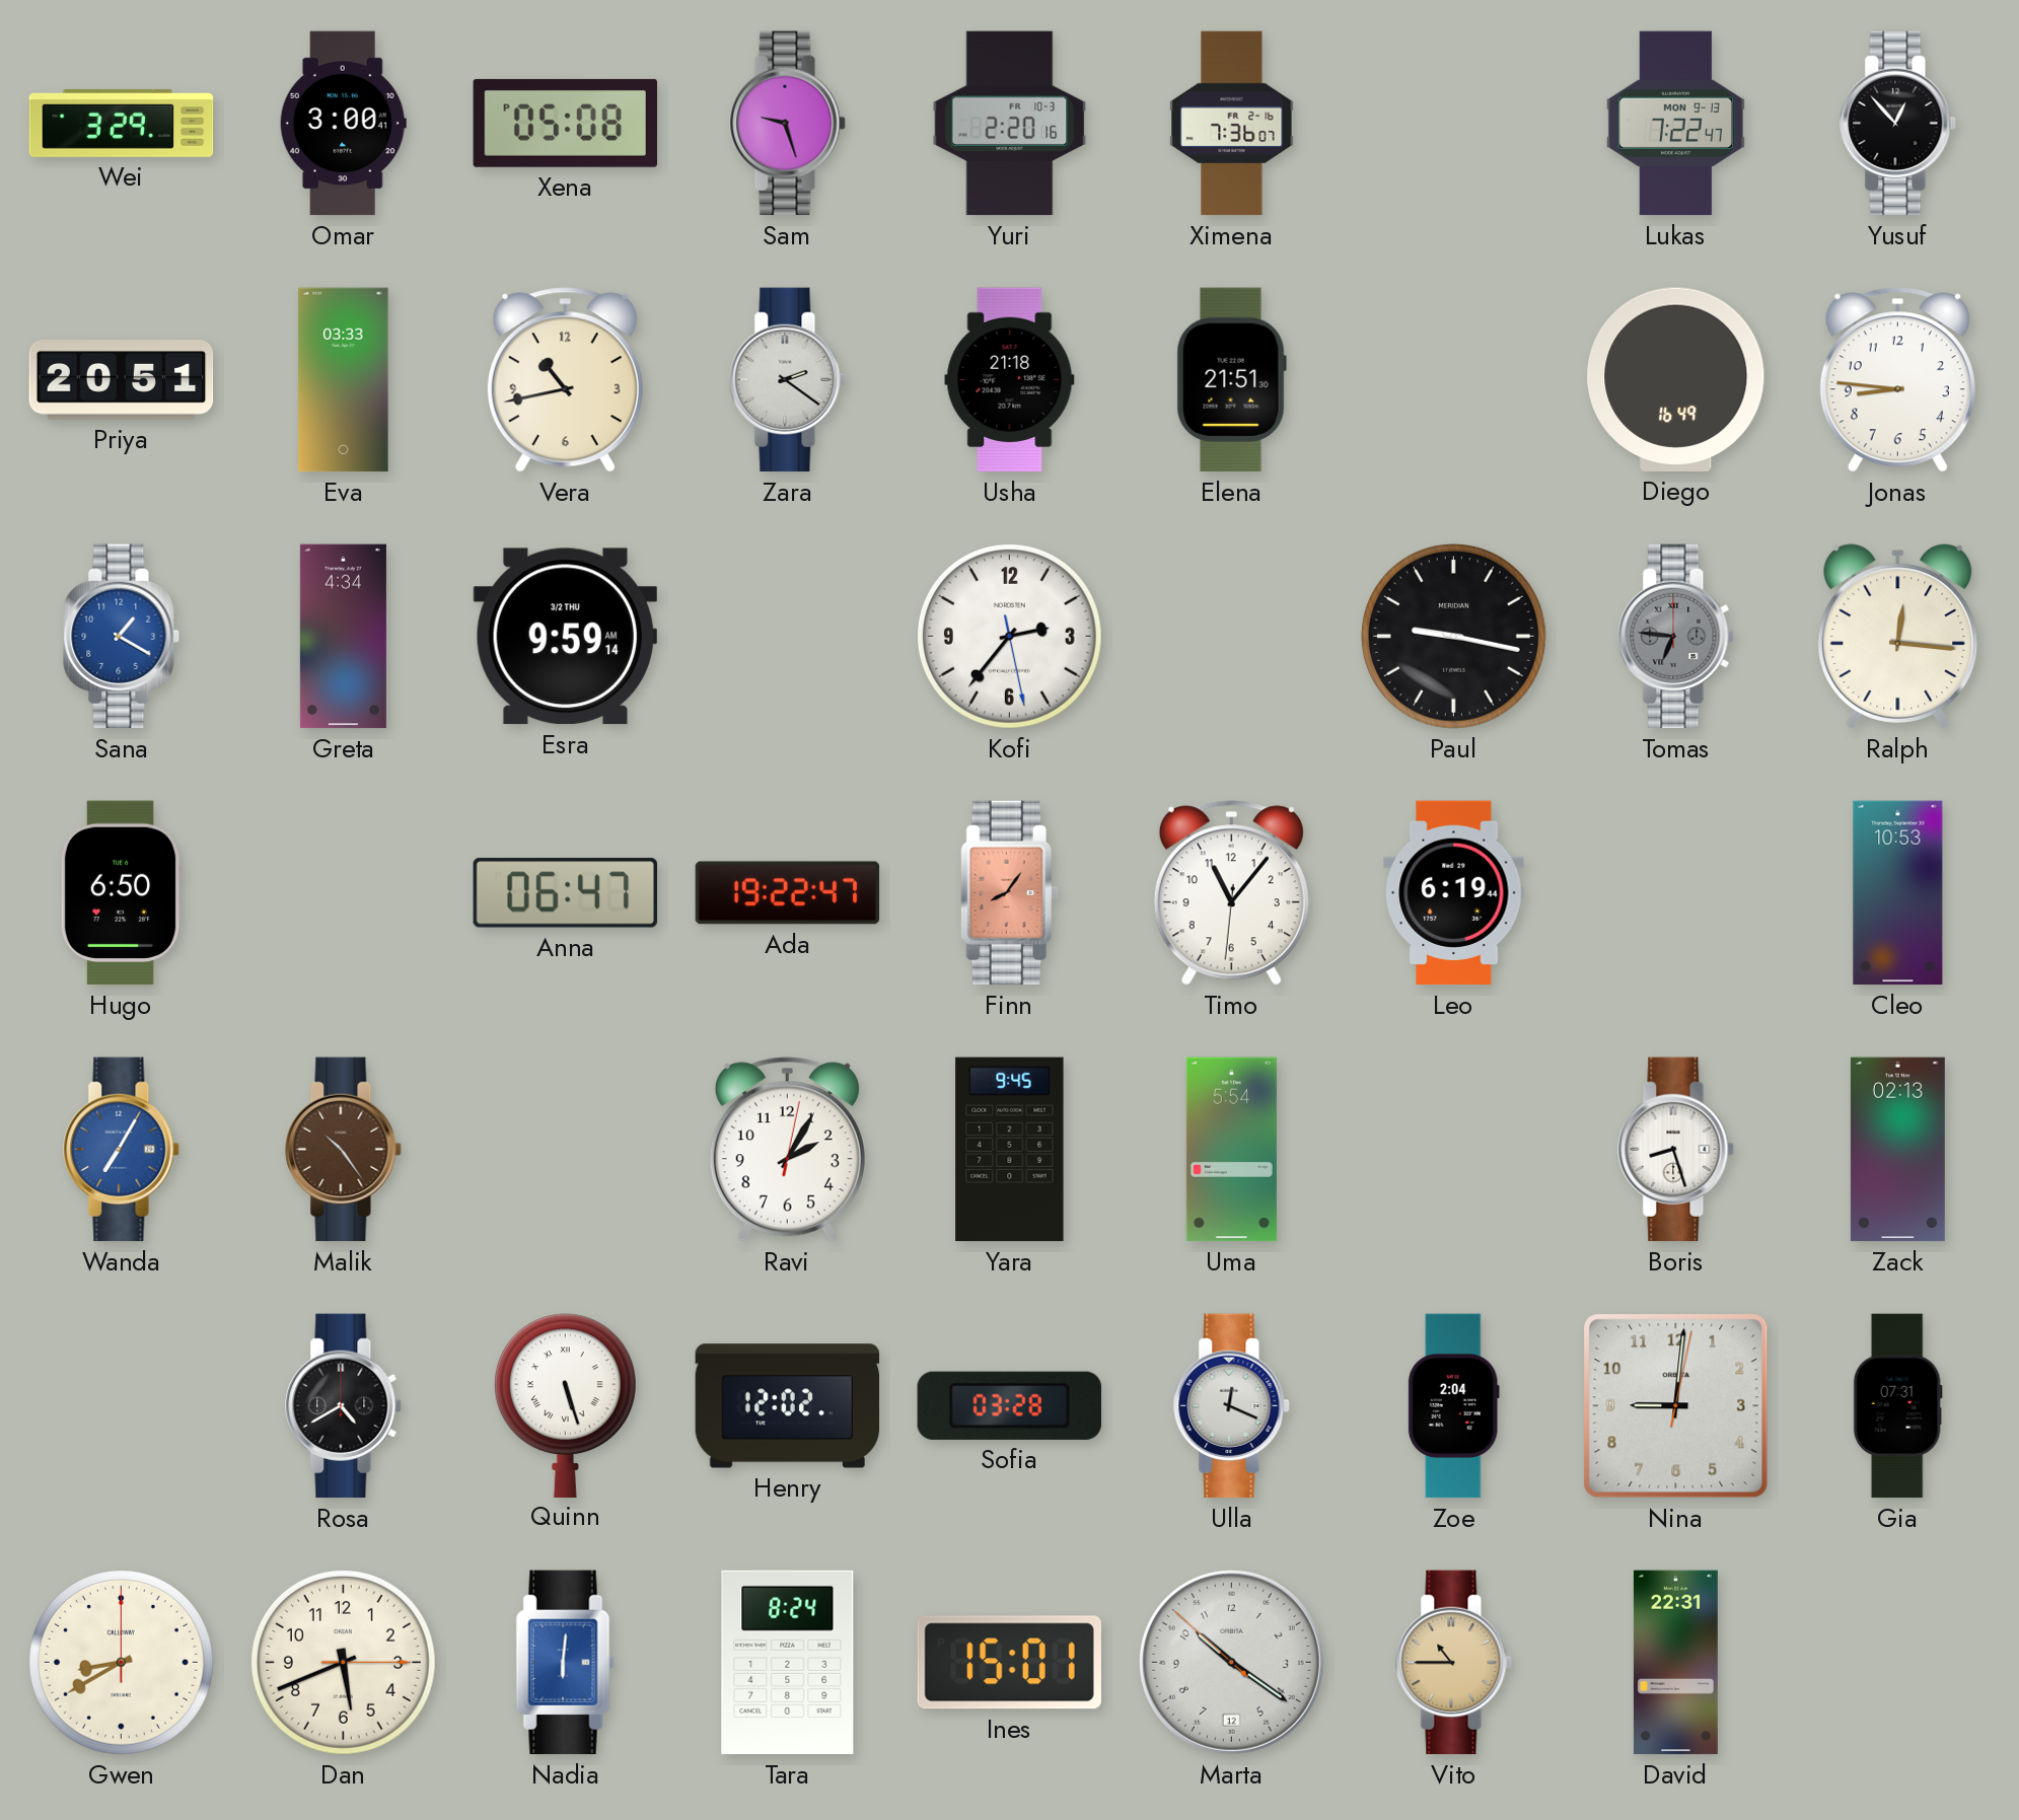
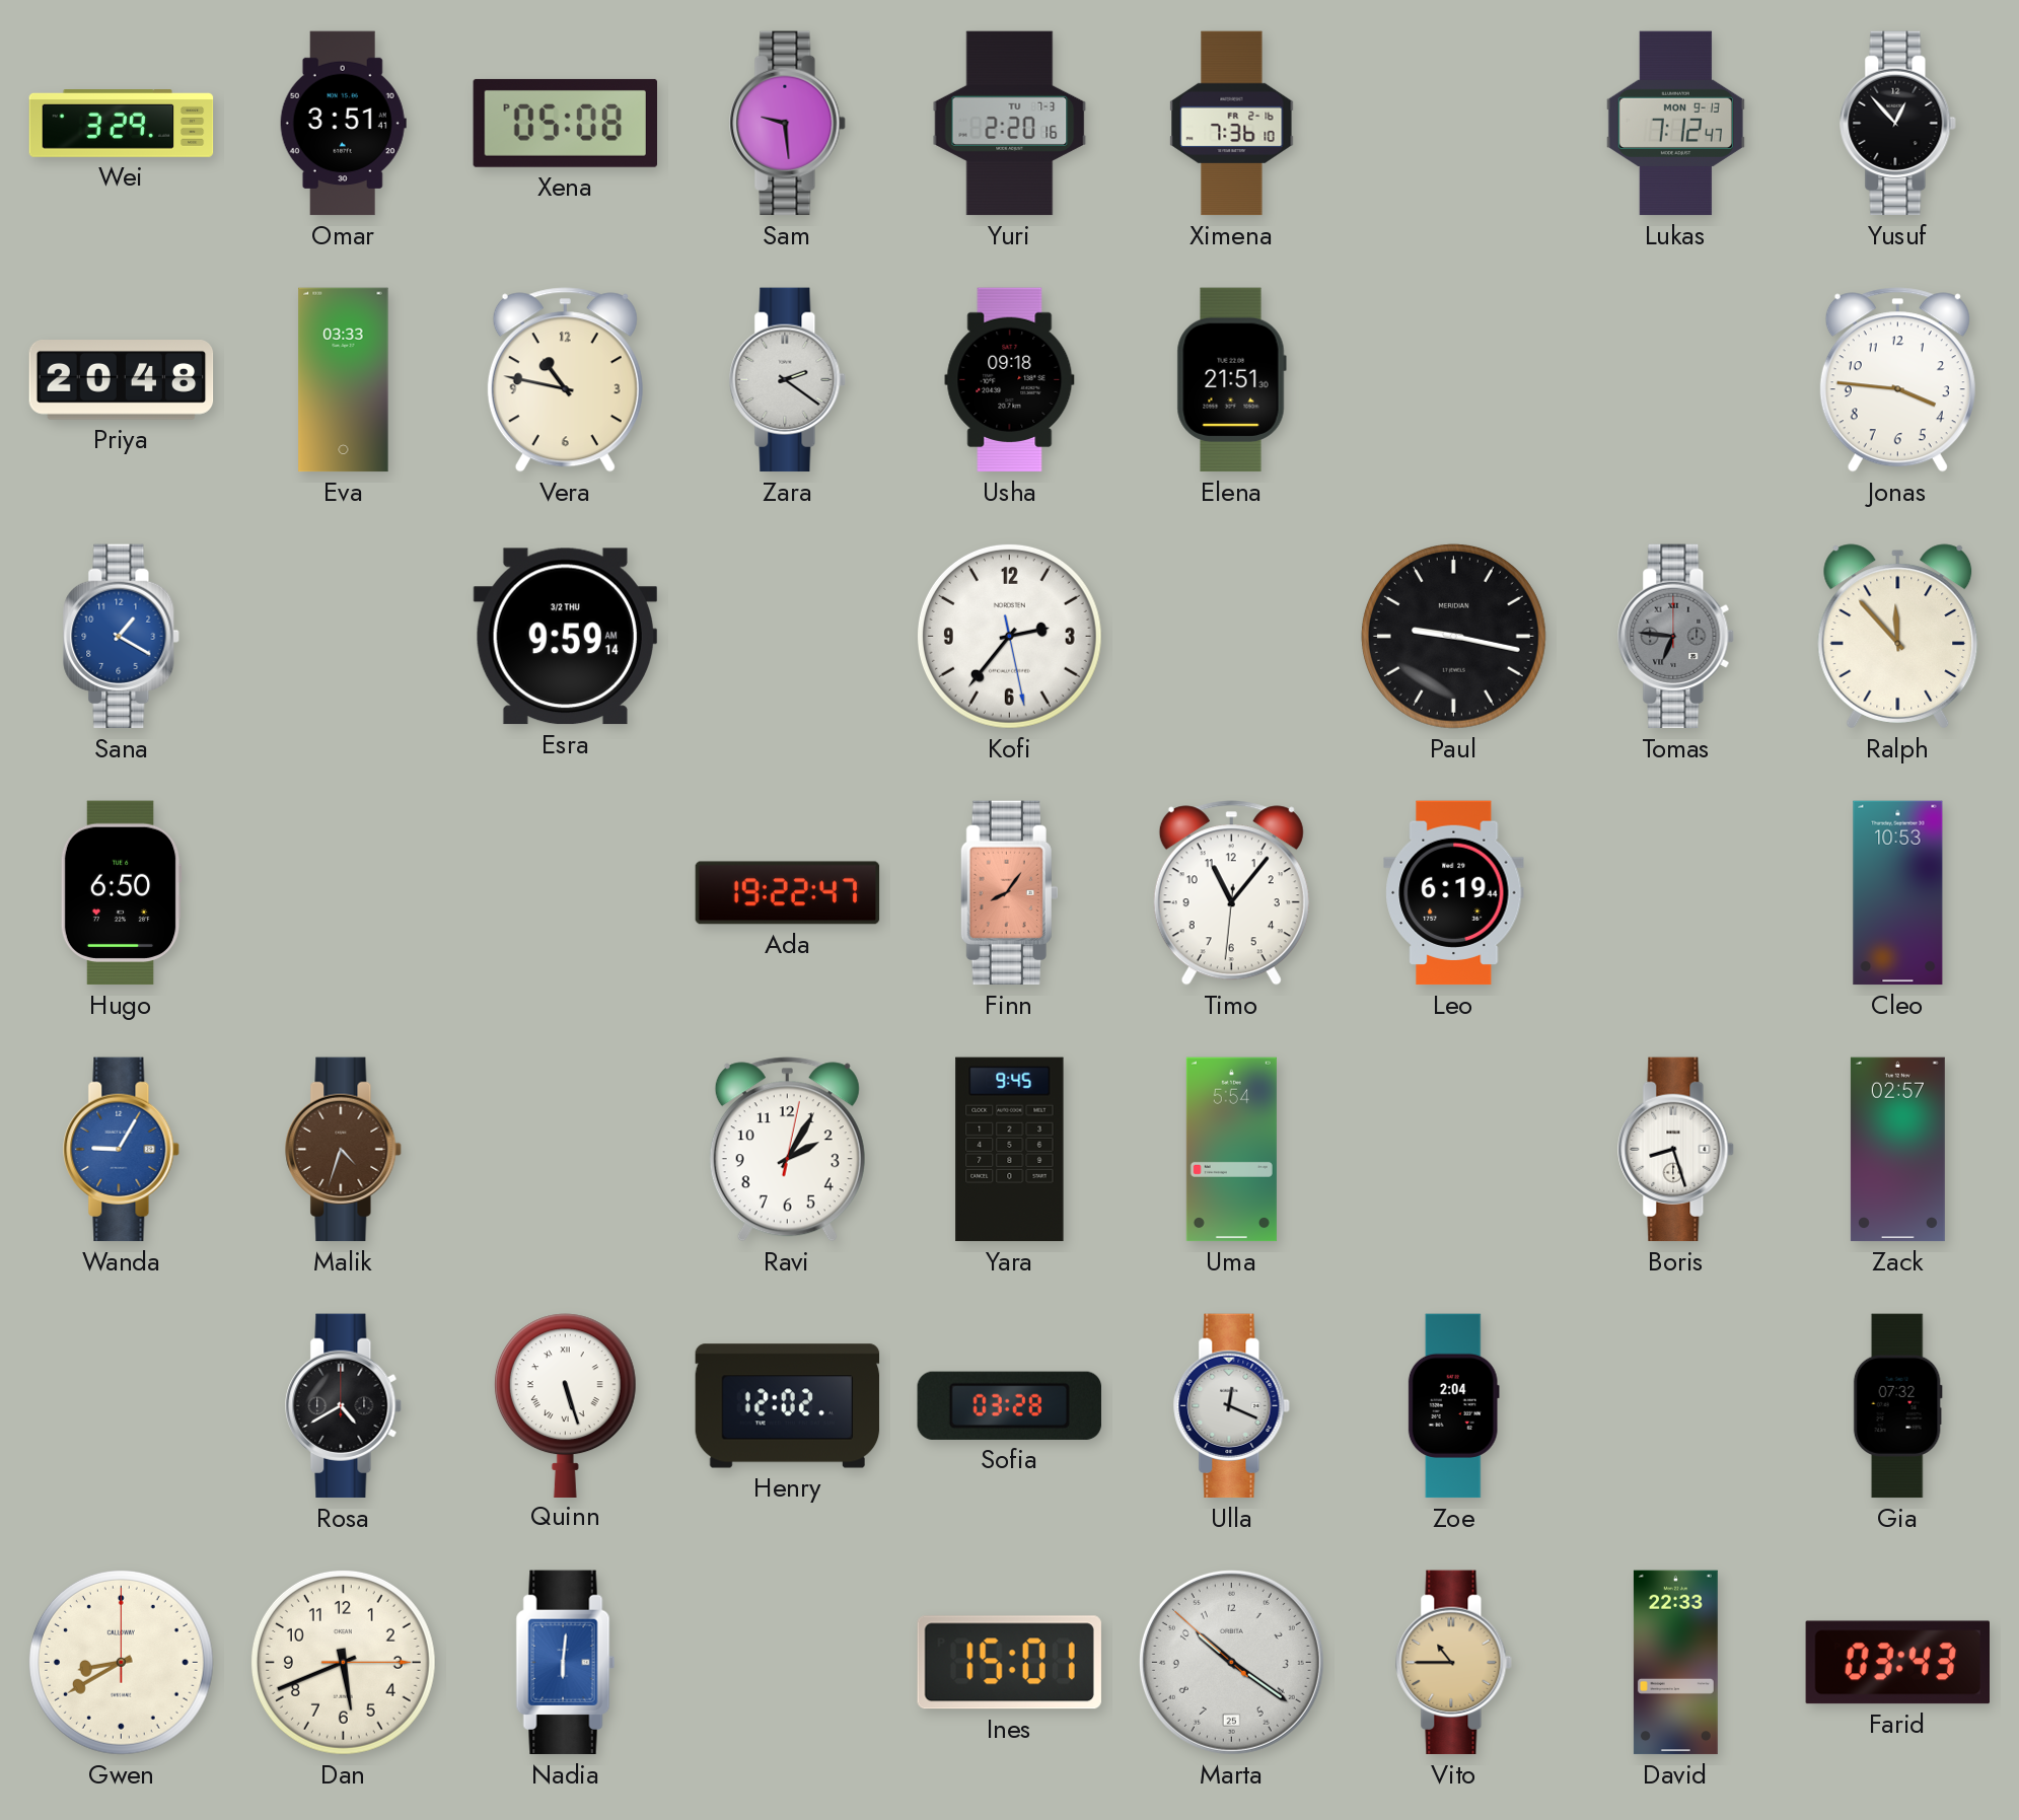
Omar: 3:00 -> 3:51
Sam: 9:27 -> 9:29
Yuri date: FR 10-3 -> TU 7-3
Ximena: 7:36:07 -> 7:36:10
Lukas: 7:22 -> 7:12
Priya: 20:51 -> 20:48
Vera: 10:43 -> 10:47
Usha: 21:18 -> 09:18
Diego: 16:49 -> none
Jonas: 8:46 -> 3:46
Greta: 4:34 -> none
Ralph: 12:16 -> 11:53
Anna: 06:47 -> none
Wanda: 7:05 -> 9:05
Malik: 10:24 -> 4:33
Zack: 02:13 -> 02:57
Nina: 9:01 -> none
Gia: 07:31 -> 07:32
Tara: 8:24 -> none
Marta date: 12 -> 25
David: 22:31 -> 22:33
Farid: none -> 03:43
